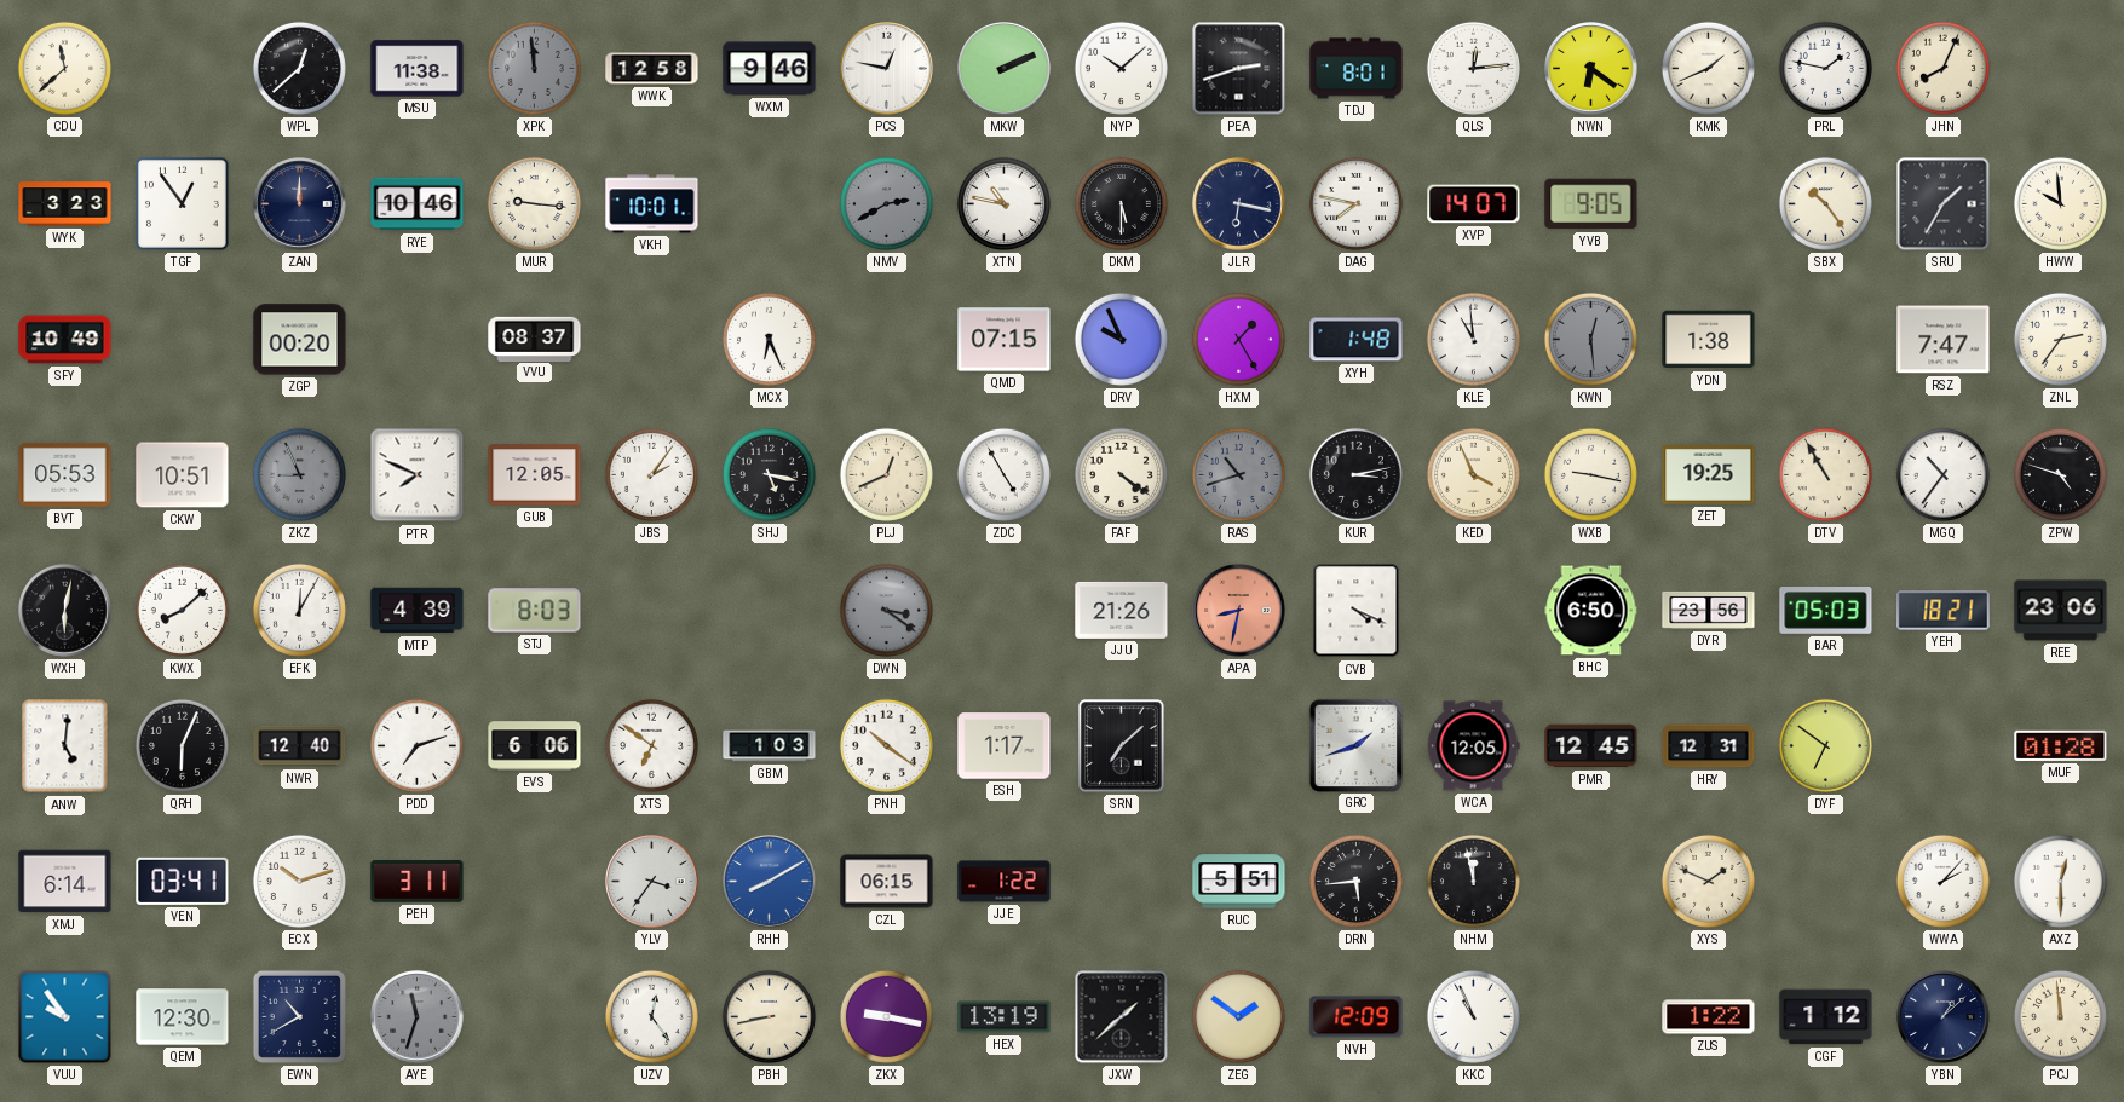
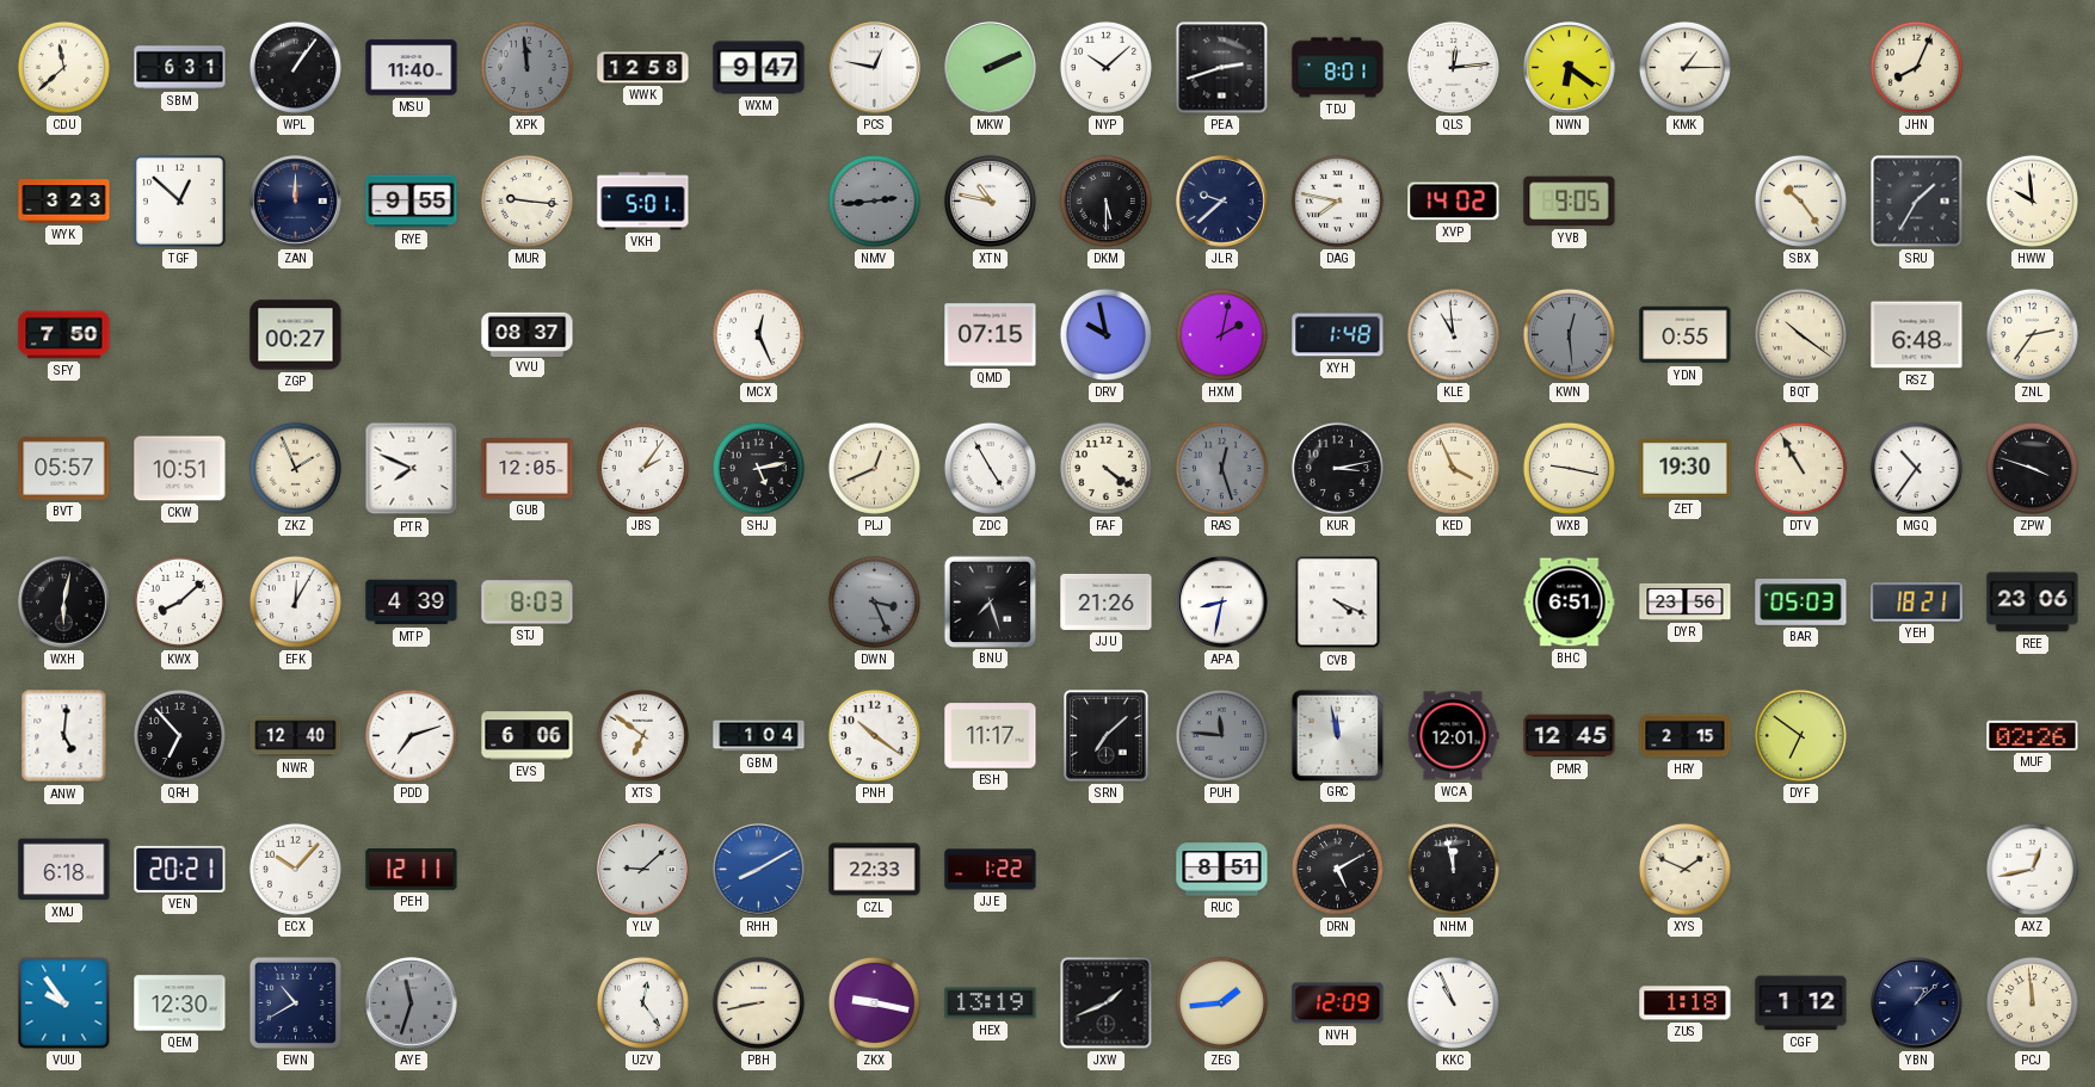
SBM: none -> 6:31
WPL: 12:38 -> 1:06
MSU: 11:38 -> 11:40
WXM: 9:46 -> 9:47
KMK: 1:41 -> 1:15
PRL: 1:47 -> none
TGF: 12:54 -> 12:52
RYE: 10:46 -> 9:55
VKH: 10:01 -> 5:01
NMV: 2:40 -> 2:44
JLR: 6:17 -> 9:38
XVP: 14:07 -> 14:02
SFY: 10:49 -> 7:50
ZGP: 00:20 -> 00:27
MCX: 6:26 -> 12:26
DRV: 9:56 -> 9:58
HXM: 1:25 -> 2:02
YDN: 1:38 -> 0:55
BQT: none -> 10:21
RSZ: 7:47 -> 6:48
BVT: 05:53 -> 05:57
ZKZ: 8:56 -> 1:56
ZKZ dial: grey -> cream
SHJ: 5:17 -> 5:13
RAS: 10:42 -> 12:27
ZET: 19:25 -> 19:30
ZPW: 4:48 -> 3:48
DWN: 3:21 -> 3:26
BNU: none -> 7:27
APA dial: salmon -> white
BHC: 6:50 -> 6:51
QRH: 6:04 -> 6:53
GBM: 1:03 -> 1:04
ESH: 1:17 -> 11:17
PUH: none -> 11:46
GRC: 1:42 -> 11:58
WCA: 12:05 -> 12:01
HRY: 12:31 -> 2:15
MUF: 01:28 -> 02:26
XMJ: 6:14 -> 6:18
VEN: 03:41 -> 20:21
ECX: 10:12 -> 10:07
PEH: 3:11 -> 12:11
YLV: 3:36 -> 9:08
CZL: 06:15 -> 22:33
RUC: 5:51 -> 8:51
DRN: 5:44 -> 5:10
WWA: 2:07 -> none
AXZ: 12:30 -> 12:43
JXW: 1:38 -> 1:41
ZEG: 1:51 -> 1:44
ZUS: 1:22 -> 1:18
